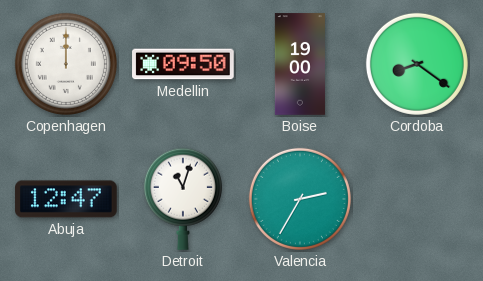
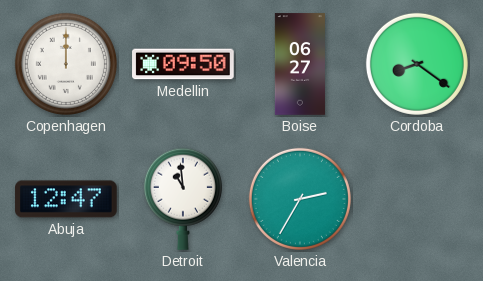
Boise: 19:00 -> 06:27
Detroit: 11:03 -> 10:59
